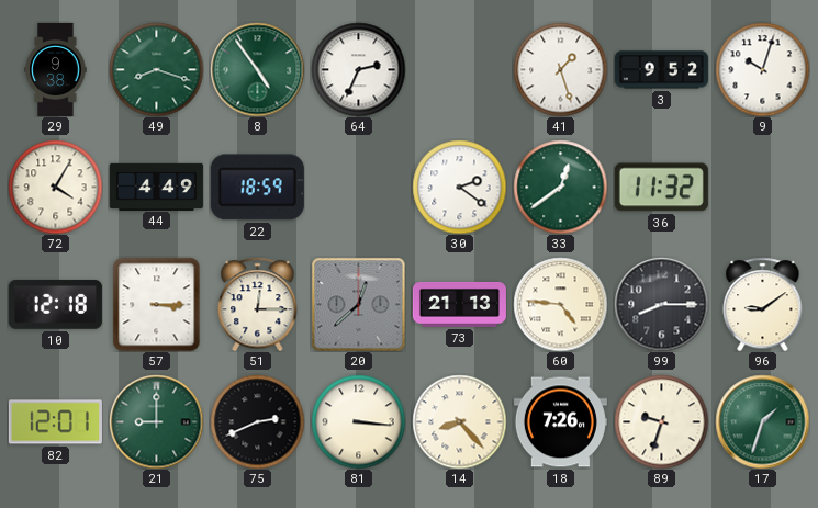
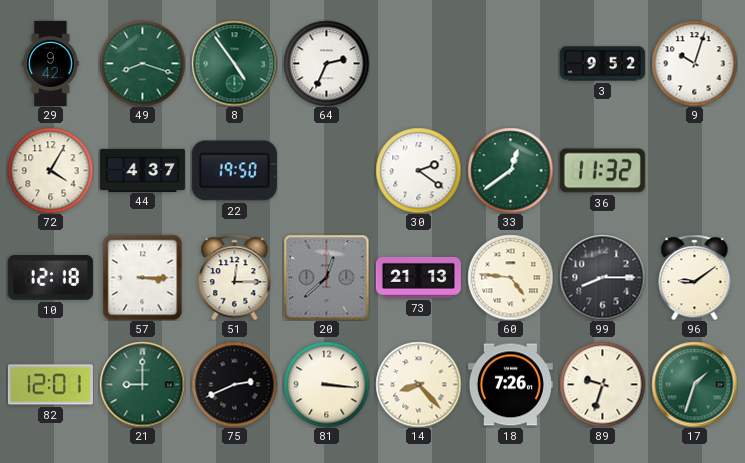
29: 9:38 -> 9:42
41: 1:27 -> none
44: 4:49 -> 4:37
22: 18:59 -> 19:50
